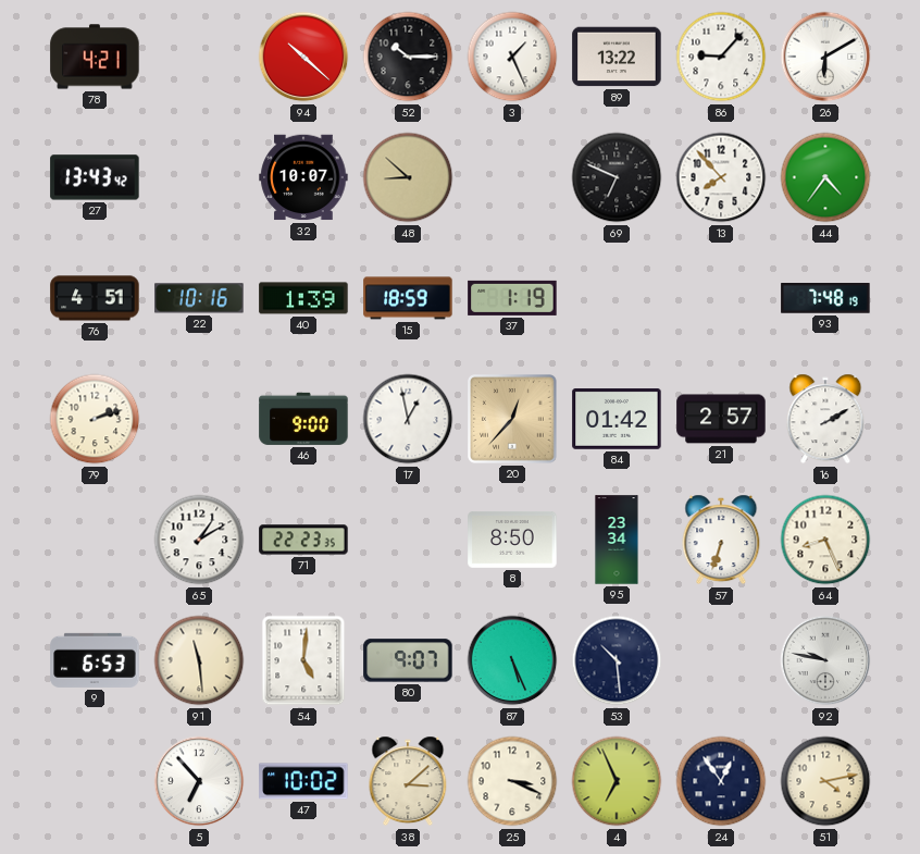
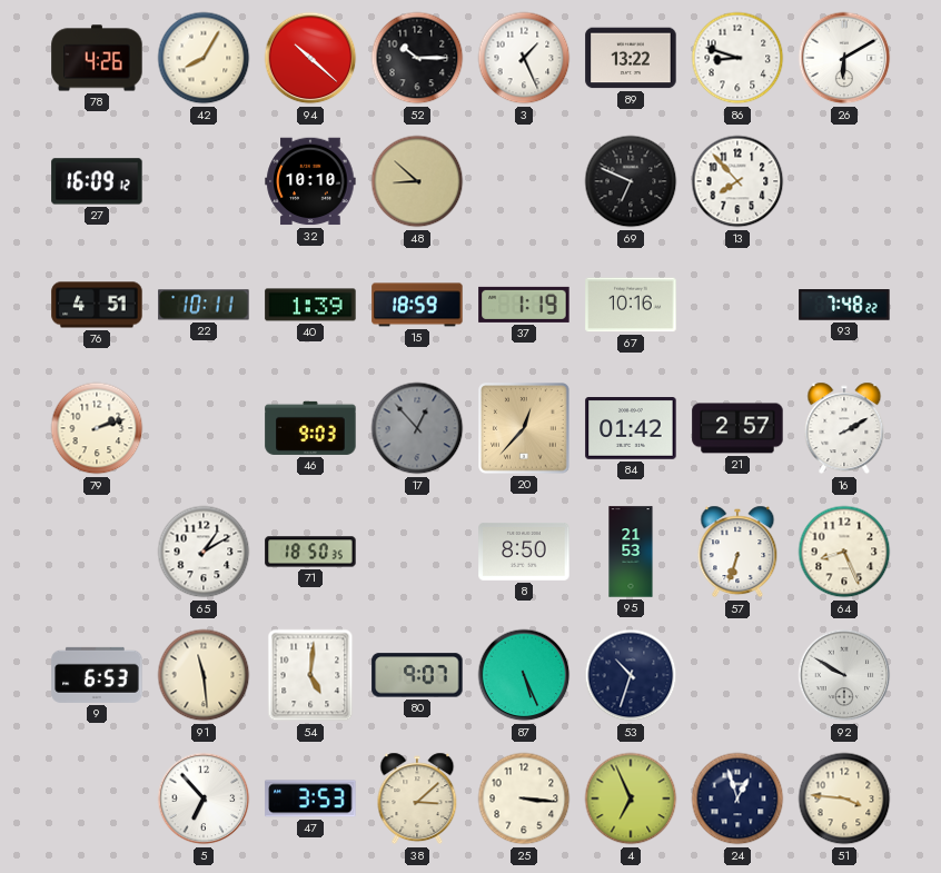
78: 4:21 -> 4:26
42: none -> 8:05
86: 9:07 -> 8:48
27: 13:43 -> 16:09
32: 10:07 -> 10:10
44: 4:36 -> none
22: 10:16 -> 10:11
67: none -> 10:16
93: 7:48:19 -> 7:48:22
46: 9:00 -> 9:03
17: 12:58 -> 12:53
17 dial: white -> grey
71: 22:23 -> 18:50
95: 23:34 -> 21:53
53: 10:29 -> 10:33
92: 9:47 -> 9:50
47: 10:02 -> 3:53
25: 3:19 -> 3:16
24: 12:54 -> 12:57
51: 4:13 -> 3:46
